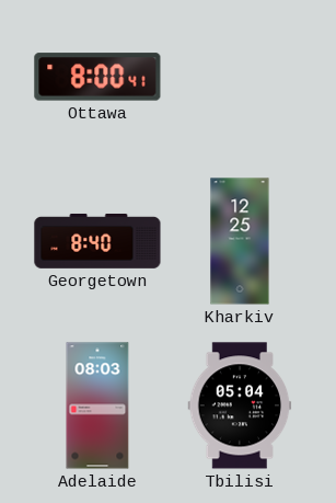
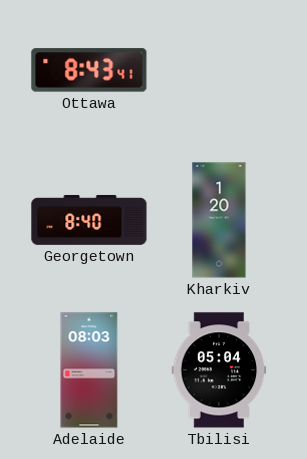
Ottawa: 8:00 -> 8:43
Kharkiv: 12:25 -> 1:20
